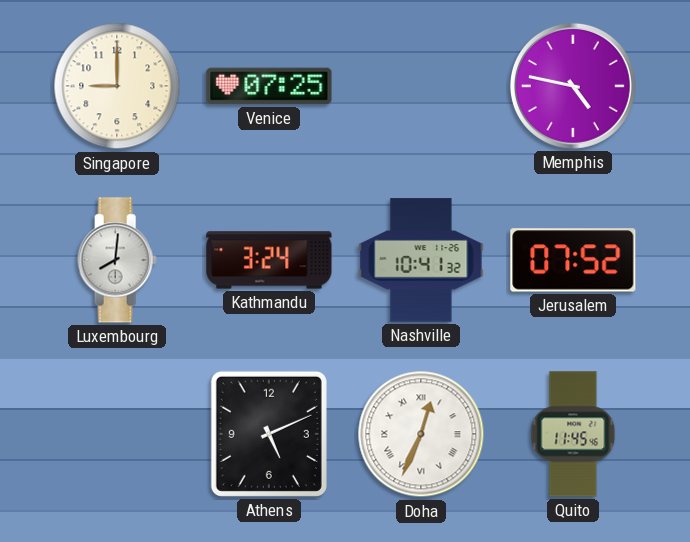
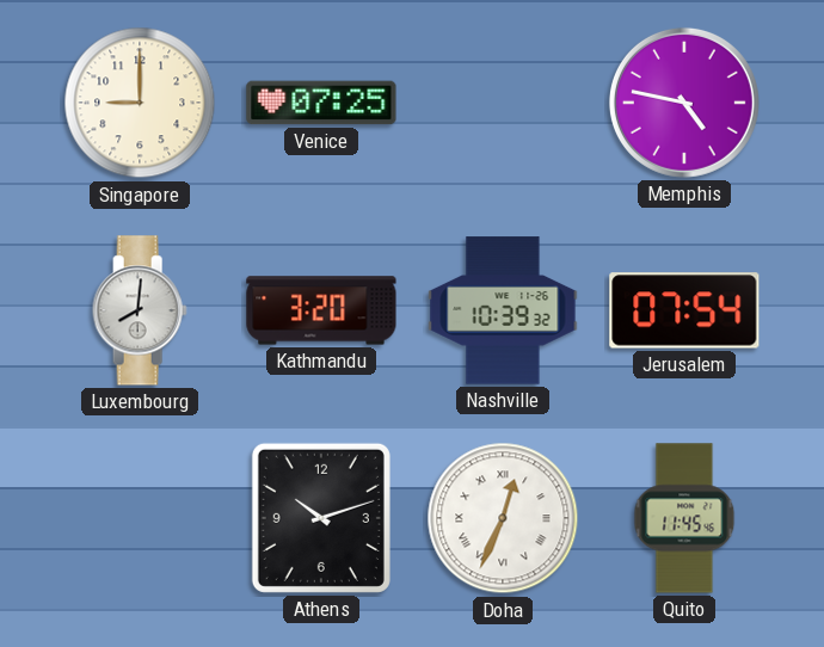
Kathmandu: 3:24 -> 3:20
Nashville: 10:41 -> 10:39
Jerusalem: 07:52 -> 07:54
Athens: 5:11 -> 10:12
